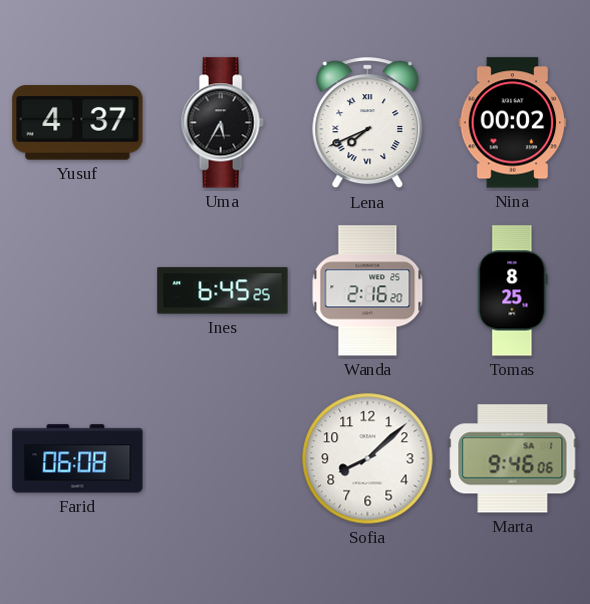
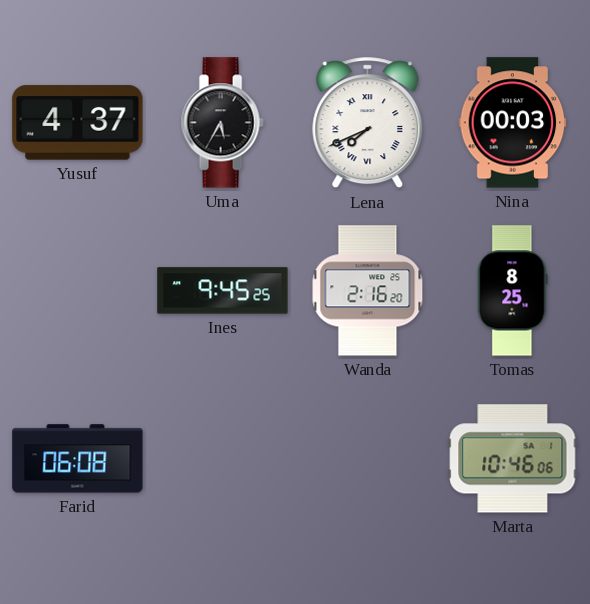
Nina: 00:02 -> 00:03
Ines: 6:45 -> 9:45
Sofia: 8:08 -> none
Marta: 9:46 -> 10:46
